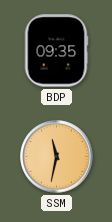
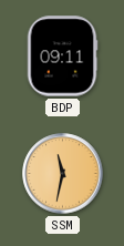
BDP: 09:35 -> 09:11
